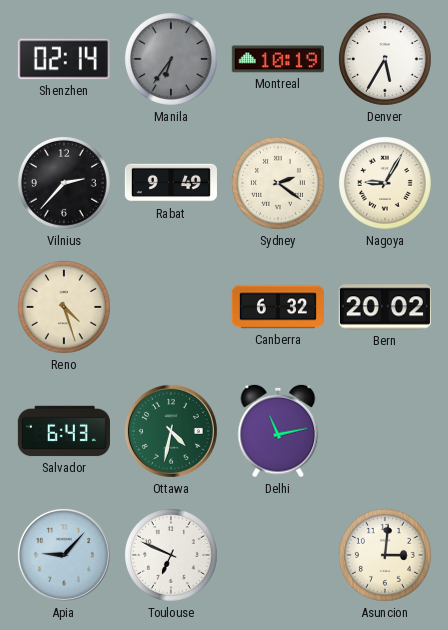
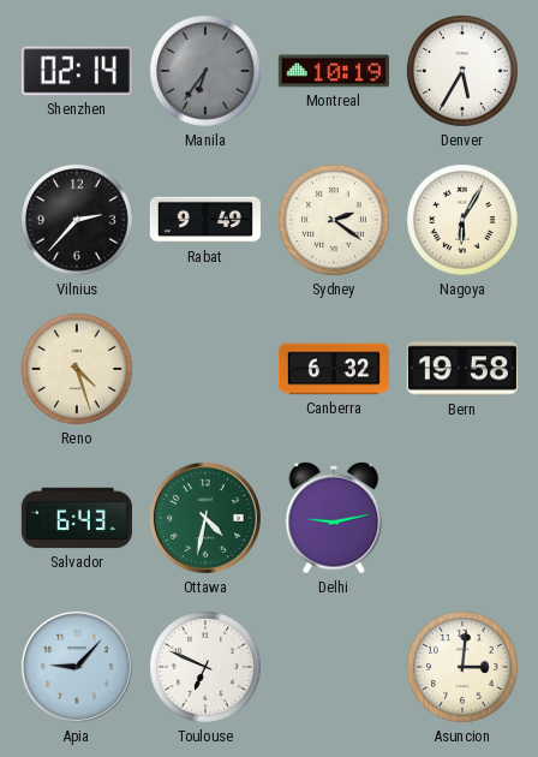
Nagoya: 9:05 -> 6:05
Bern: 20:02 -> 19:58
Delhi: 11:13 -> 9:13
